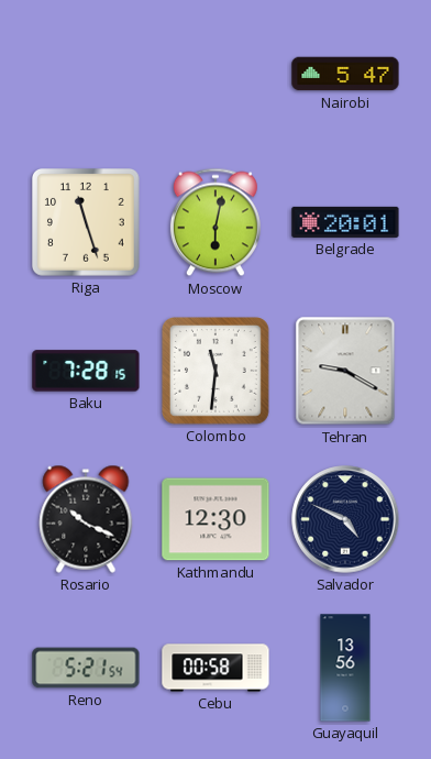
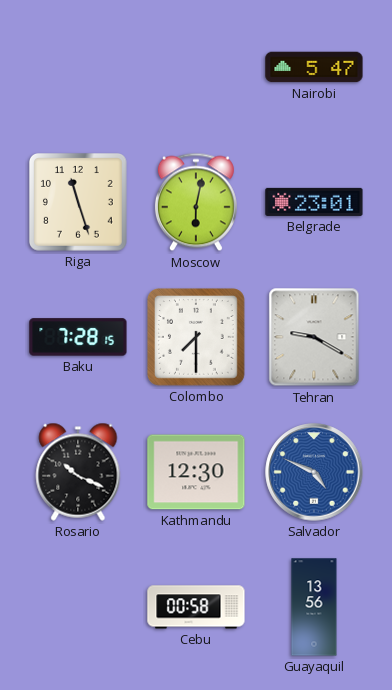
Belgrade: 20:01 -> 23:01
Colombo: 11:31 -> 7:30
Salvador dial: navy -> blue
Reno: 5:21 -> none
